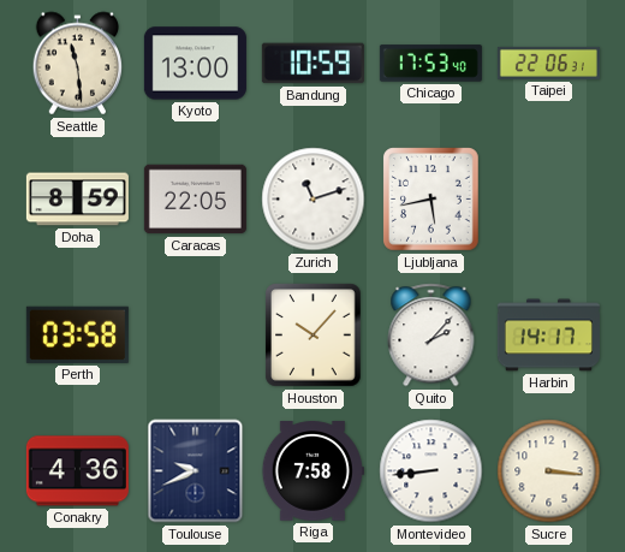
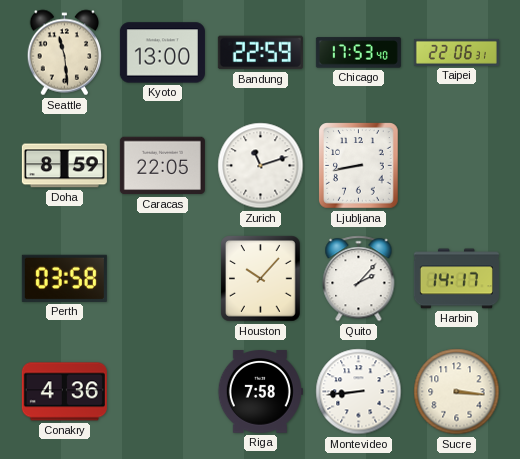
Bandung: 10:59 -> 22:59
Ljubljana: 5:43 -> 8:43
Toulouse: 9:41 -> none
